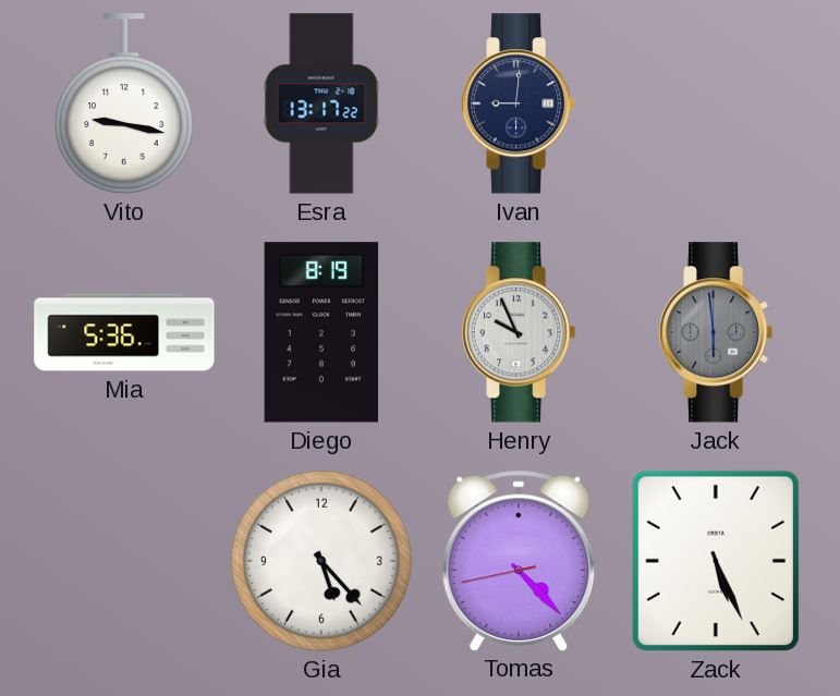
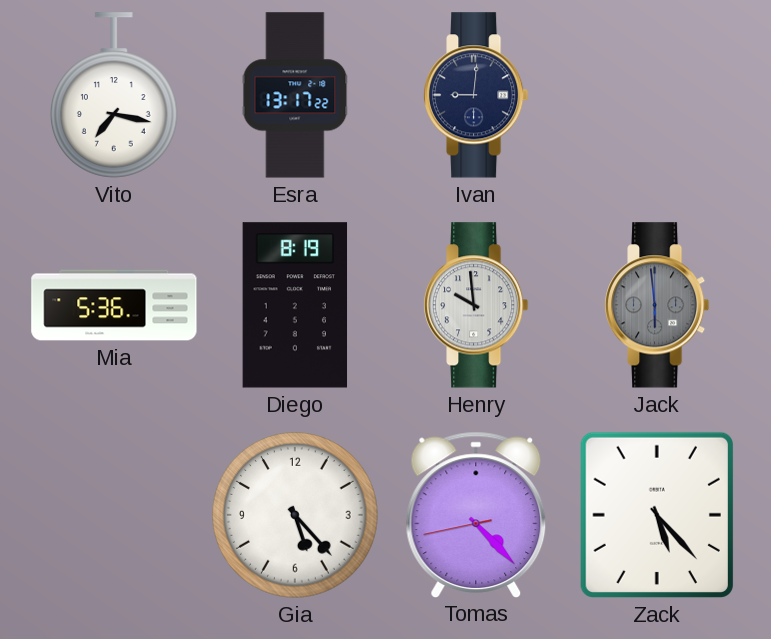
Vito: 9:17 -> 7:17
Henry: 9:56 -> 9:59
Zack: 5:26 -> 5:23
